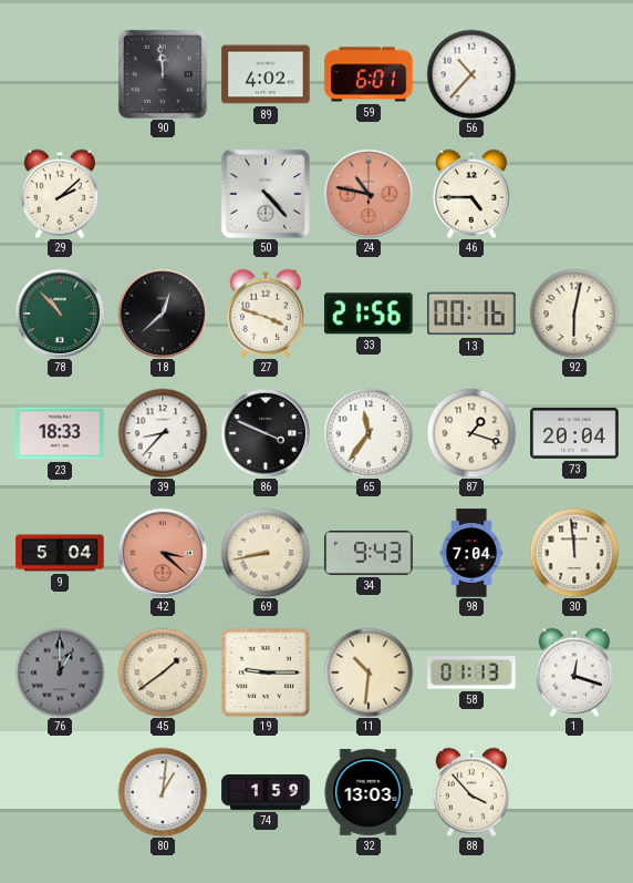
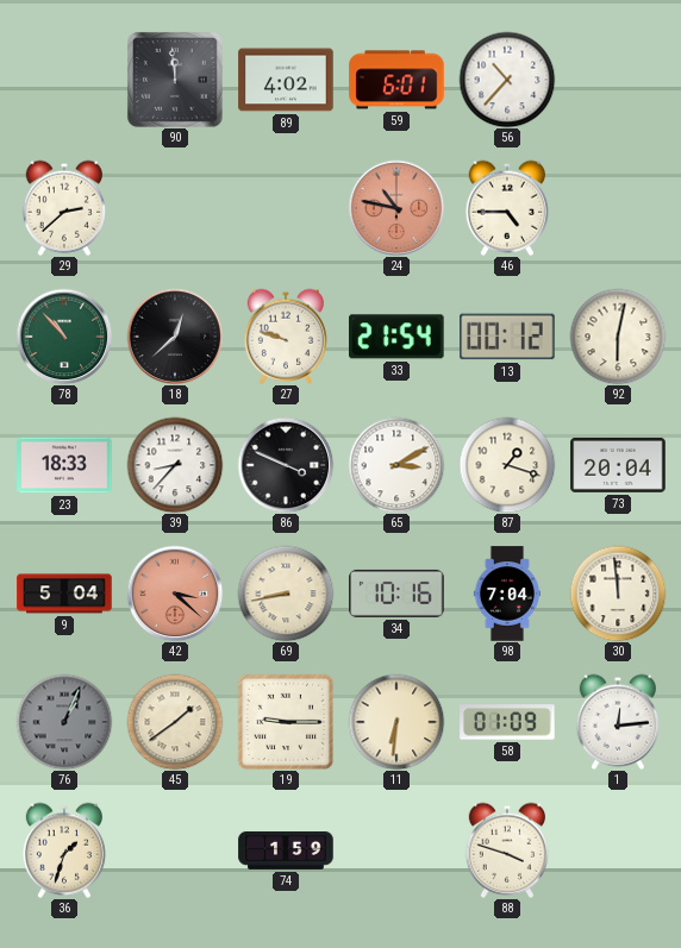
29: 2:08 -> 2:38
50: 4:23 -> none
27: 3:48 -> 9:48
33: 21:56 -> 21:54
13: 00:16 -> 00:12
65: 11:36 -> 3:10
34: 9:43 -> 10:16
76: 1:00 -> 1:04
11: 10:31 -> 6:31
58: 01:13 -> 01:09
1: 12:18 -> 12:14
36: none -> 1:33
80: 1:01 -> none
32: 13:03 -> none
88: 3:53 -> 3:48
